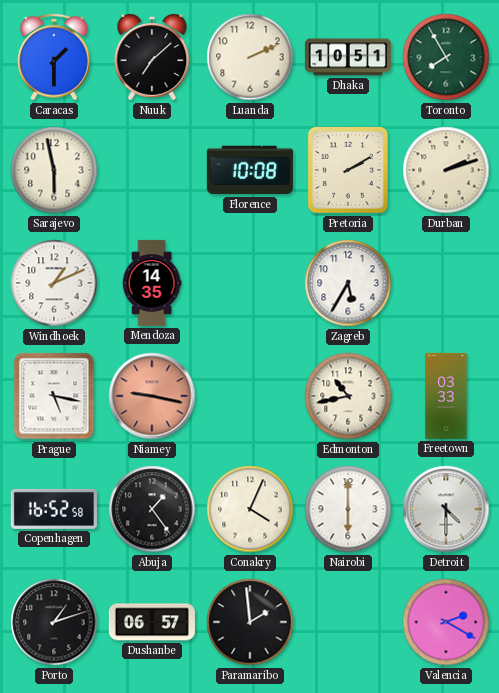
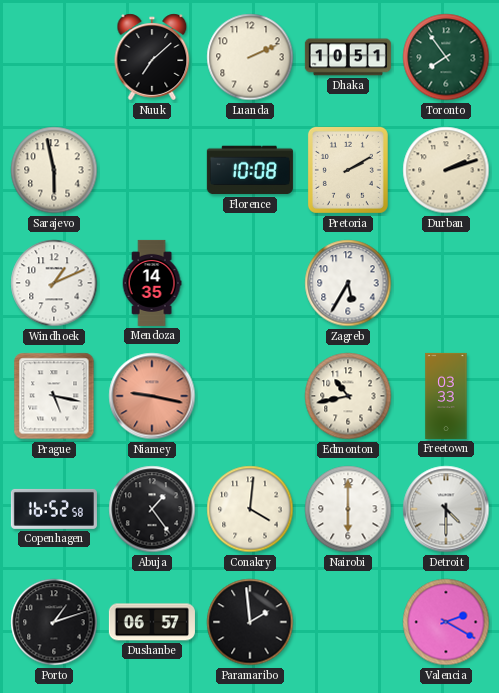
Caracas: 1:30 -> none
Toronto: 7:55 -> 7:54
Conakry: 4:04 -> 4:01
